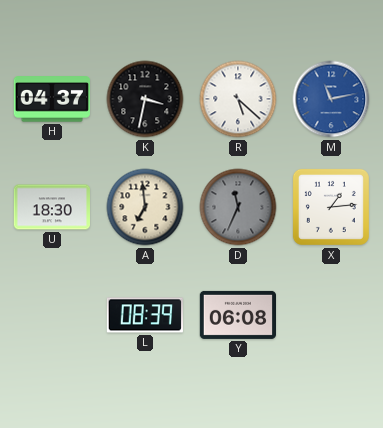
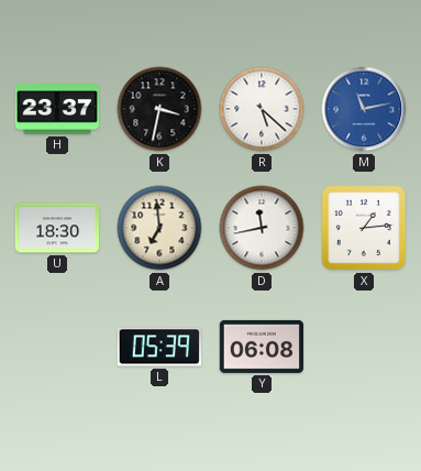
H: 04:37 -> 23:37
D: 11:34 -> 11:43
D dial: grey -> white
L: 08:39 -> 05:39
